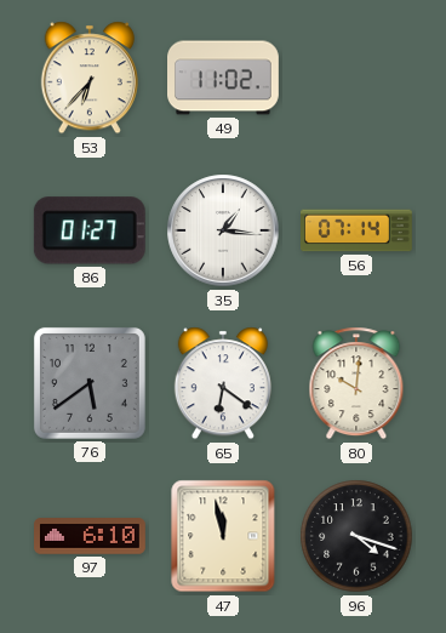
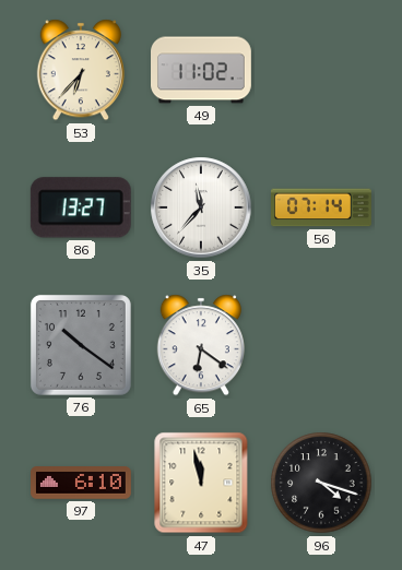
86: 01:27 -> 13:27
35: 1:16 -> 11:37
76: 5:39 -> 10:21
80: 10:01 -> none
